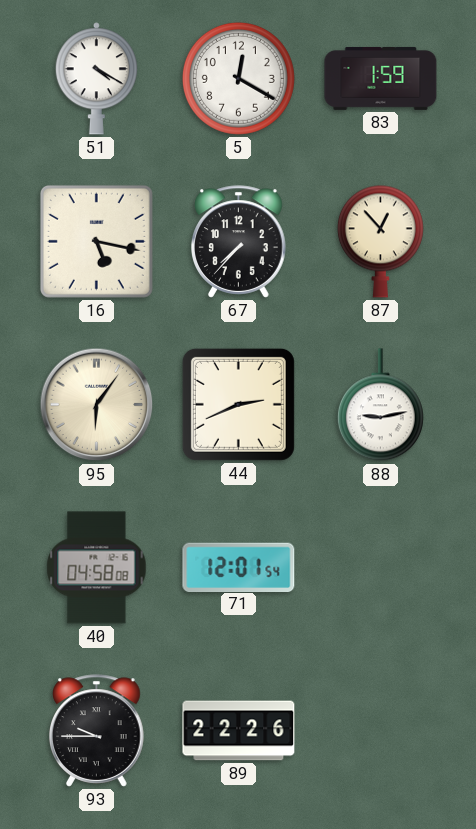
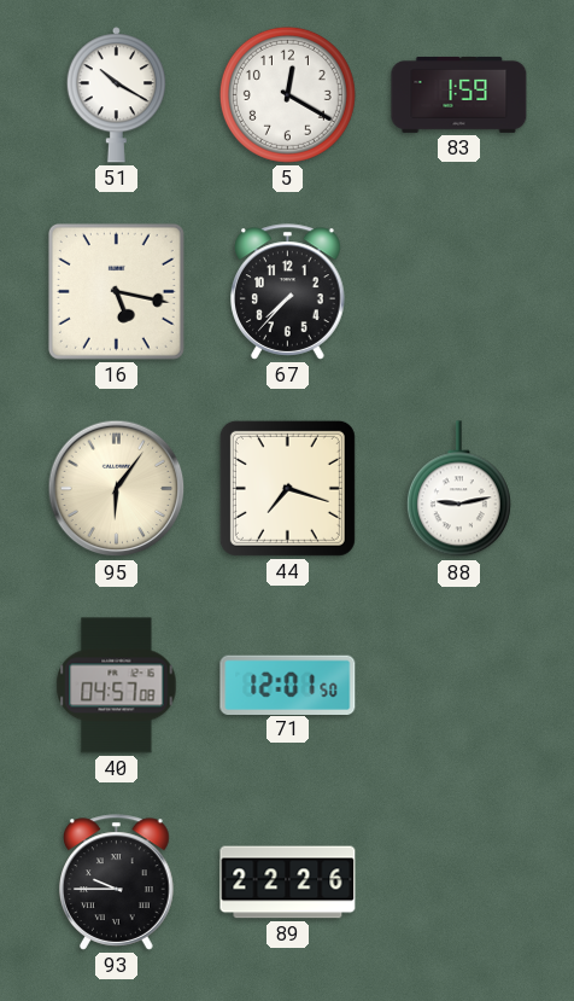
51: 4:20 -> 10:20
87: 12:53 -> none
44: 2:41 -> 7:18
40: 04:58 -> 04:57
71: 12:01:54 -> 12:01:50
